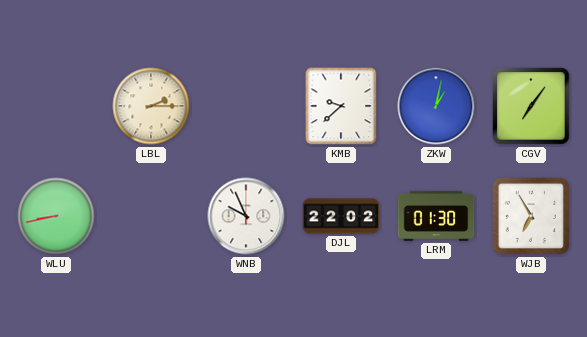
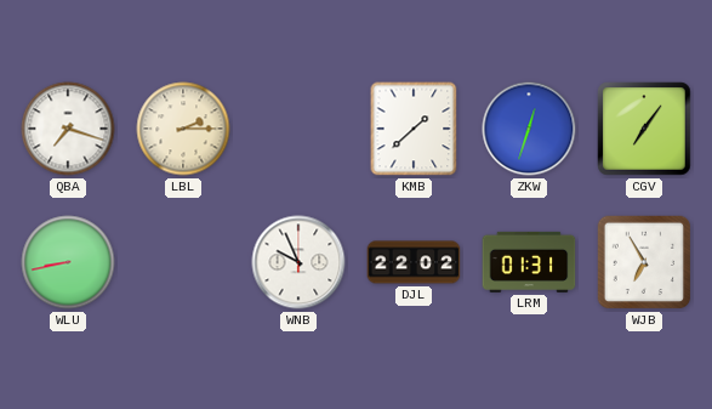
QBA: none -> 7:18
KMB: 9:38 -> 1:38
ZKW: 1:02 -> 12:33
LRM: 01:30 -> 01:31
